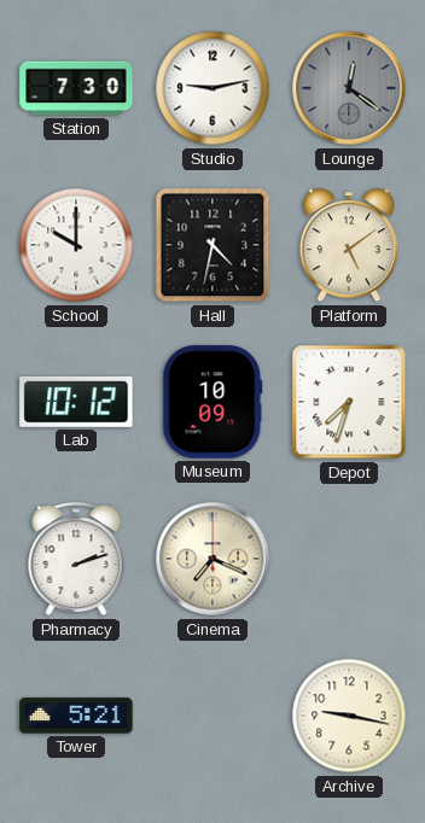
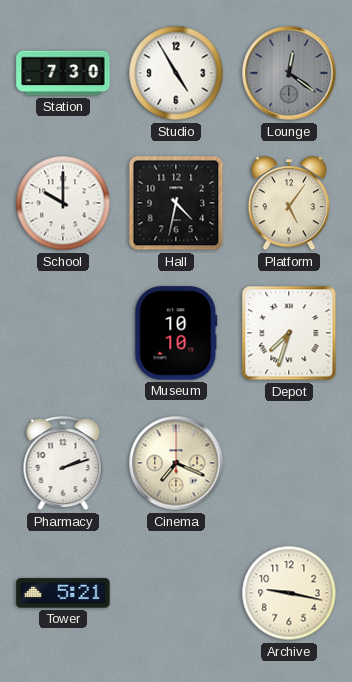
Studio: 9:13 -> 4:55
Platform: 5:09 -> 5:06
Lab: 10:12 -> none
Museum: 10:09 -> 10:10
